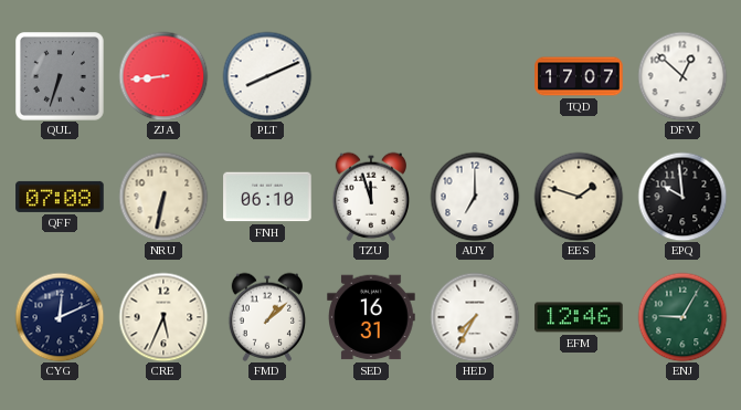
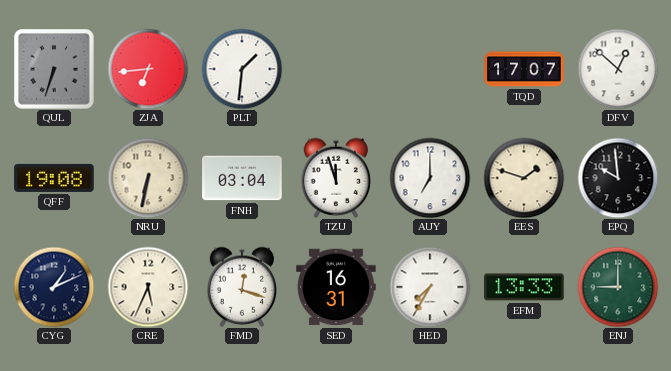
ZJA: 8:44 -> 6:44
PLT: 8:11 -> 1:31
QFF: 07:08 -> 19:08
FNH: 06:10 -> 03:04
CYG: 12:11 -> 1:11
FMD: 1:08 -> 12:18
EFM: 12:46 -> 13:33
ENJ: 9:05 -> 9:00
